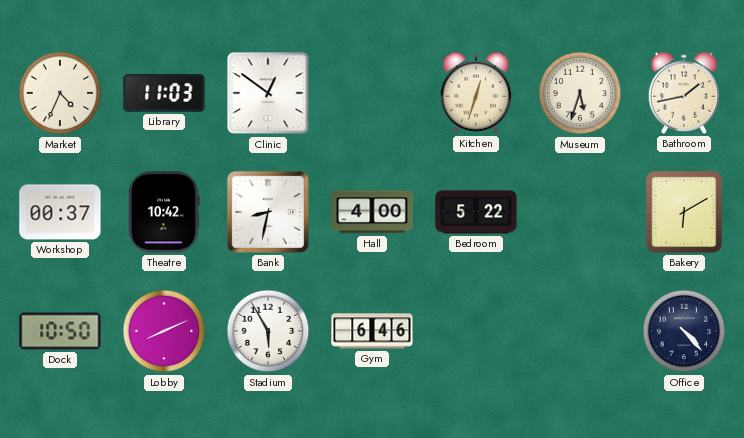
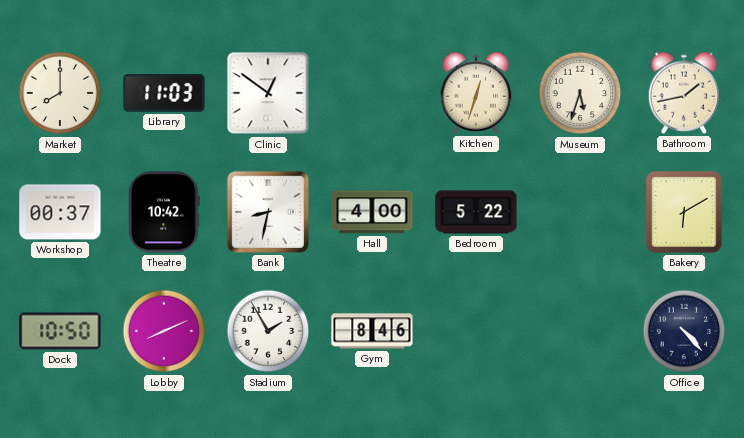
Market: 4:34 -> 8:00
Stadium: 5:55 -> 1:55
Gym: 6:46 -> 8:46
